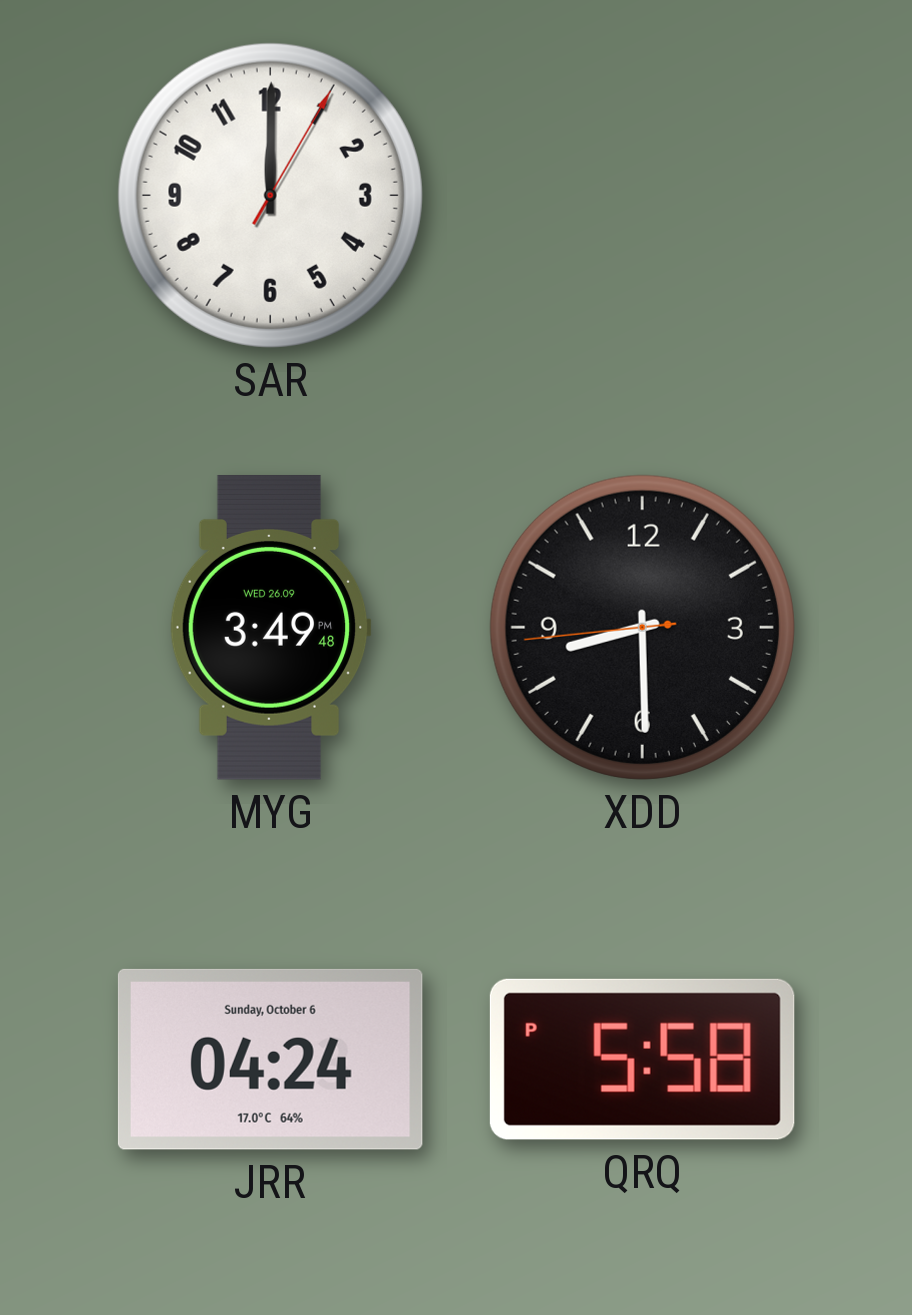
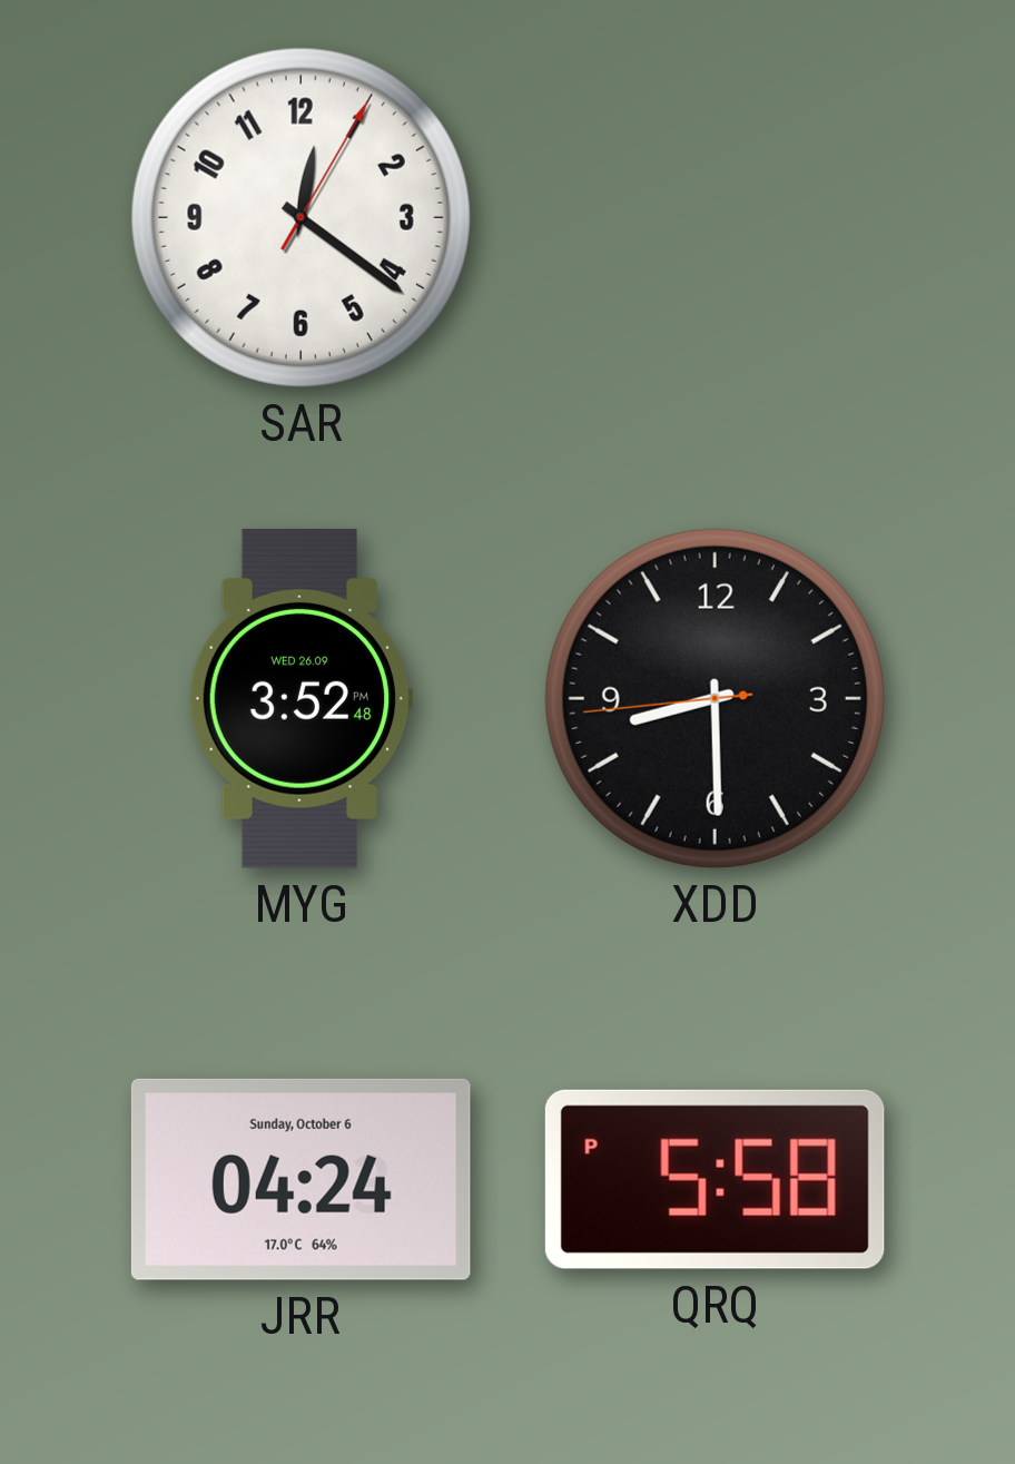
SAR: 12:00 -> 12:21
MYG: 3:49 -> 3:52
